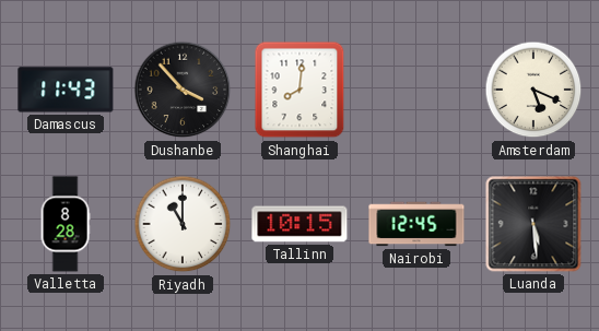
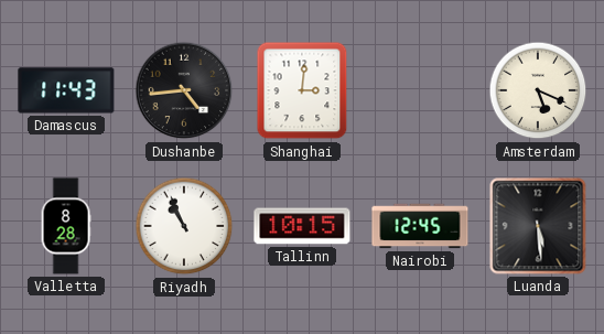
Dushanbe: 3:53 -> 4:44
Shanghai: 8:01 -> 3:01
Riyadh: 11:00 -> 10:56
